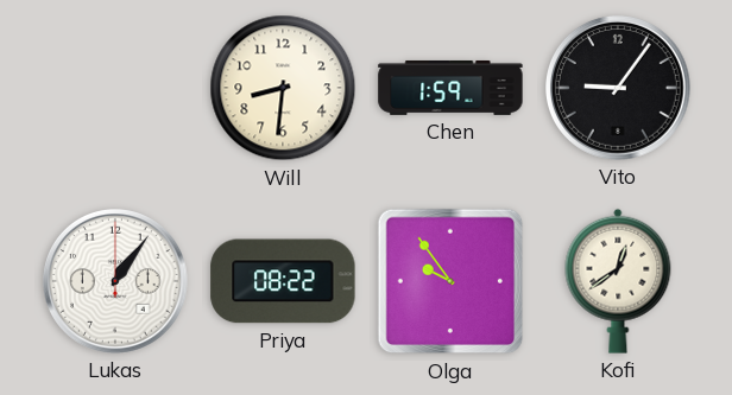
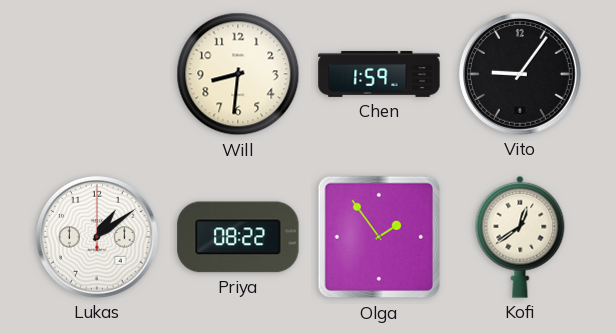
Lukas: 1:06 -> 1:09
Olga: 9:54 -> 1:54
